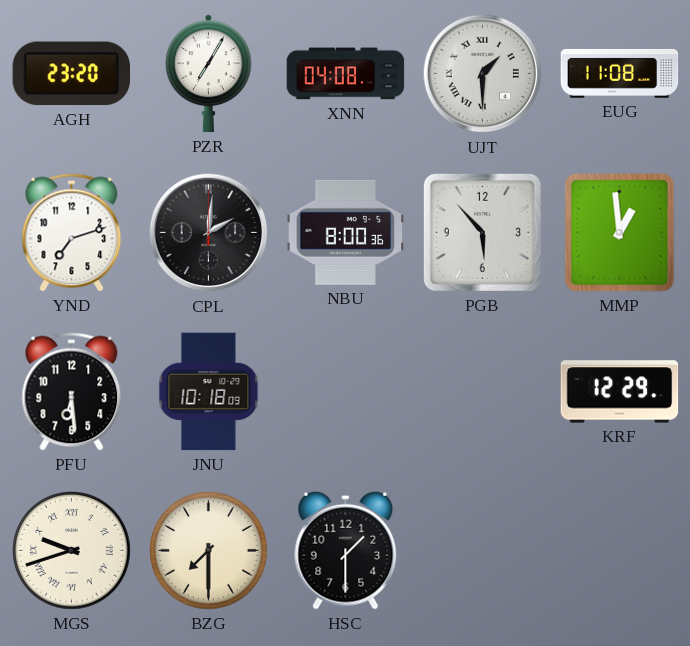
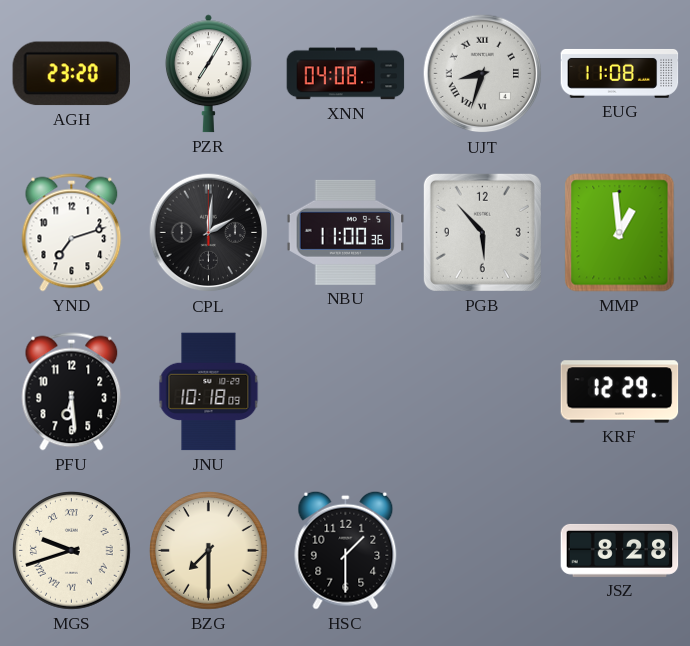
UJT: 1:30 -> 8:33
NBU: 8:00 -> 11:00
JSZ: none -> 8:28
